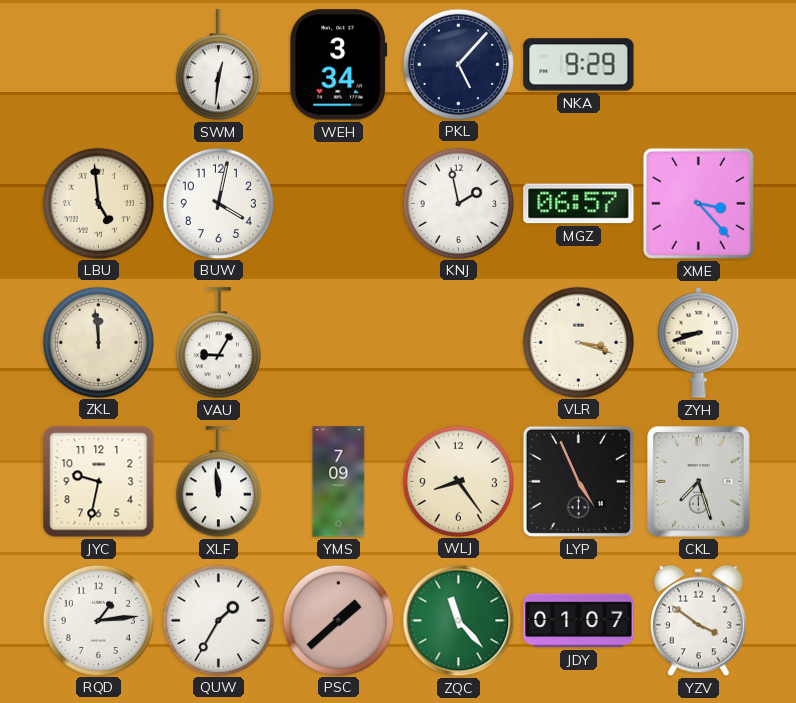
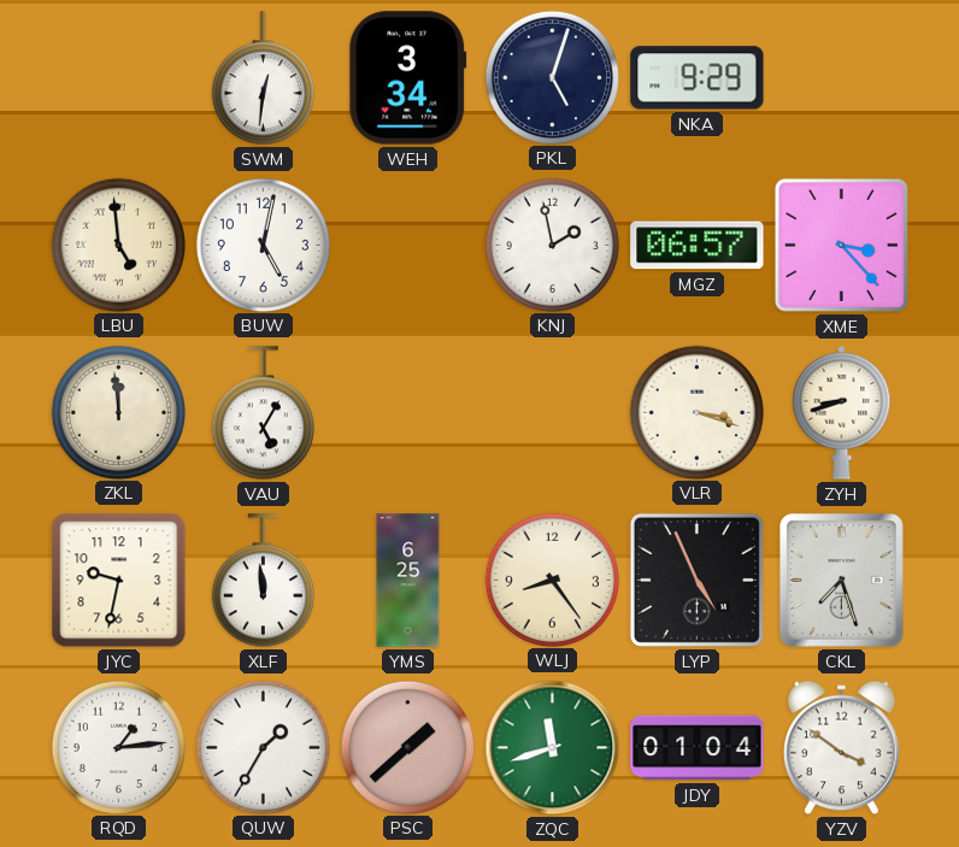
PKL: 5:07 -> 5:03
BUW: 4:02 -> 5:02
VAU: 9:05 -> 5:05
YMS: 7:09 -> 6:25
ZQC: 11:23 -> 11:42
JDY: 01:07 -> 01:04
